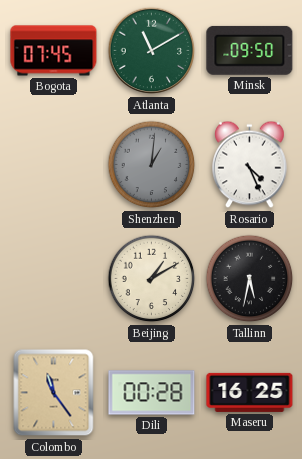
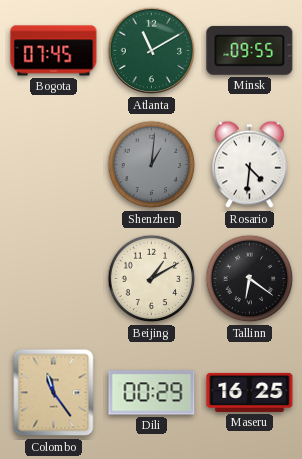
Minsk: 09:50 -> 09:55
Rosario: 4:26 -> 4:31
Tallinn: 5:32 -> 6:21
Dili: 00:28 -> 00:29
